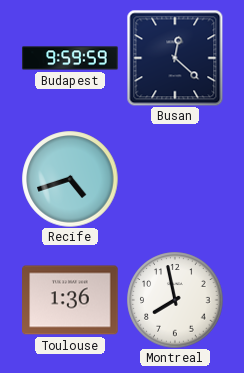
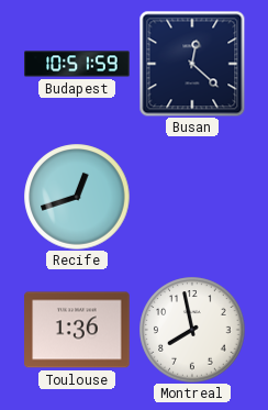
Budapest: 9:59 -> 10:51
Recife: 4:42 -> 12:42
